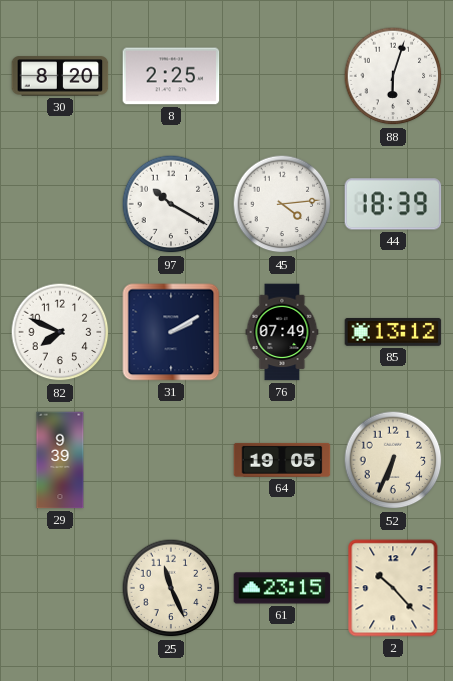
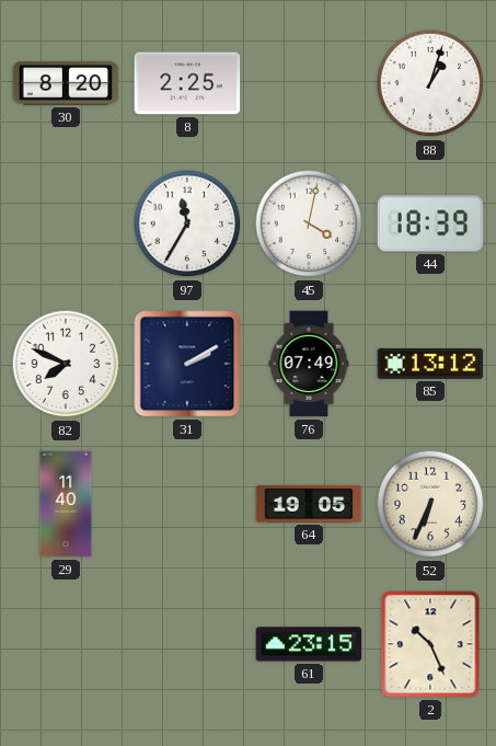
88: 6:03 -> 1:03
97: 10:20 -> 11:35
45: 4:14 -> 4:02
29: 9:39 -> 11:40
25: 11:26 -> none
2: 10:23 -> 10:26
